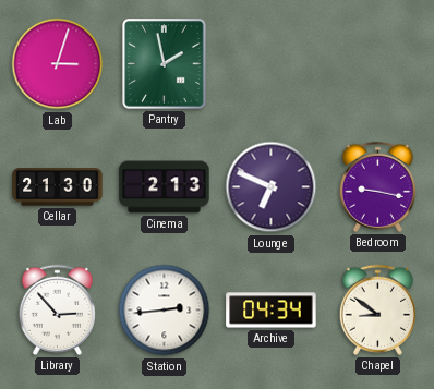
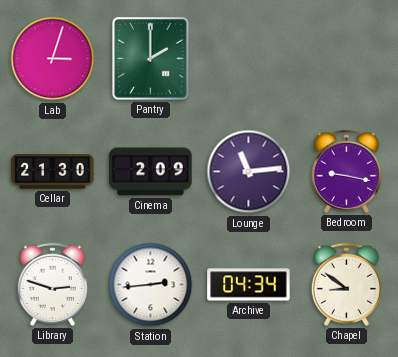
Pantry: 1:58 -> 2:00
Cinema: 2:13 -> 2:09
Lounge: 6:49 -> 11:14
Library: 2:53 -> 2:48
